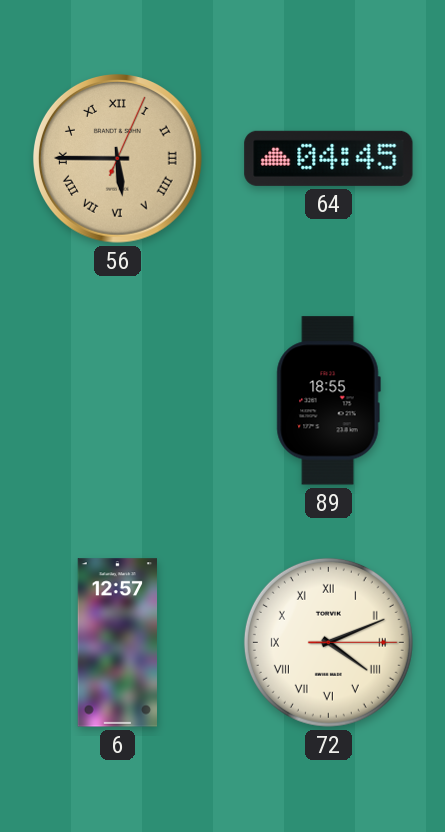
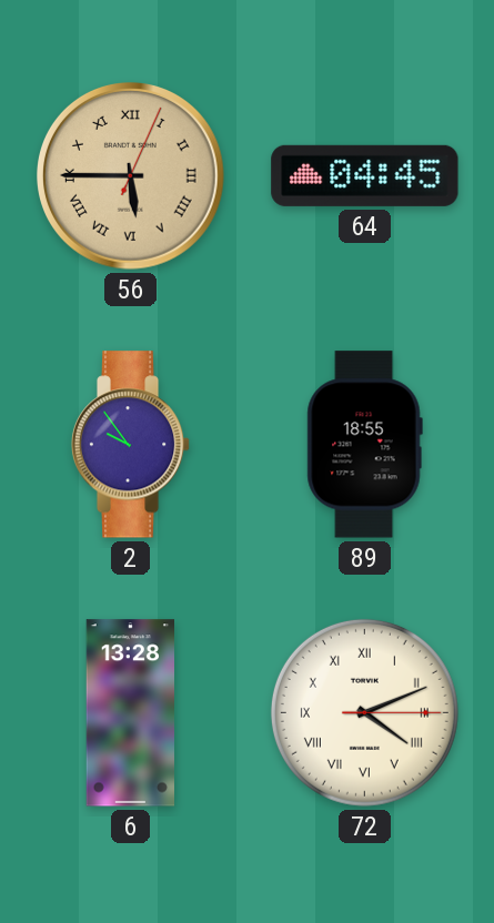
2: none -> 9:54
6: 12:57 -> 13:28
